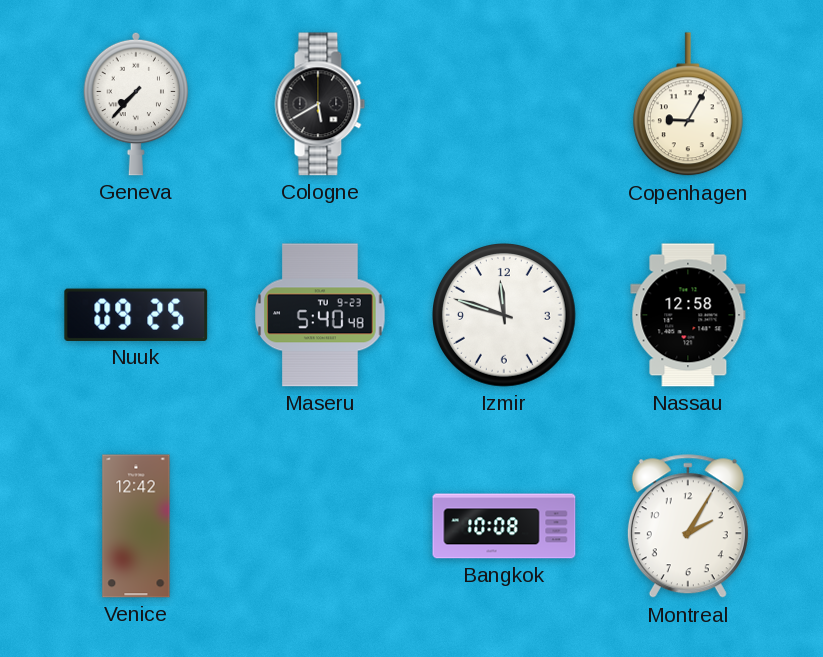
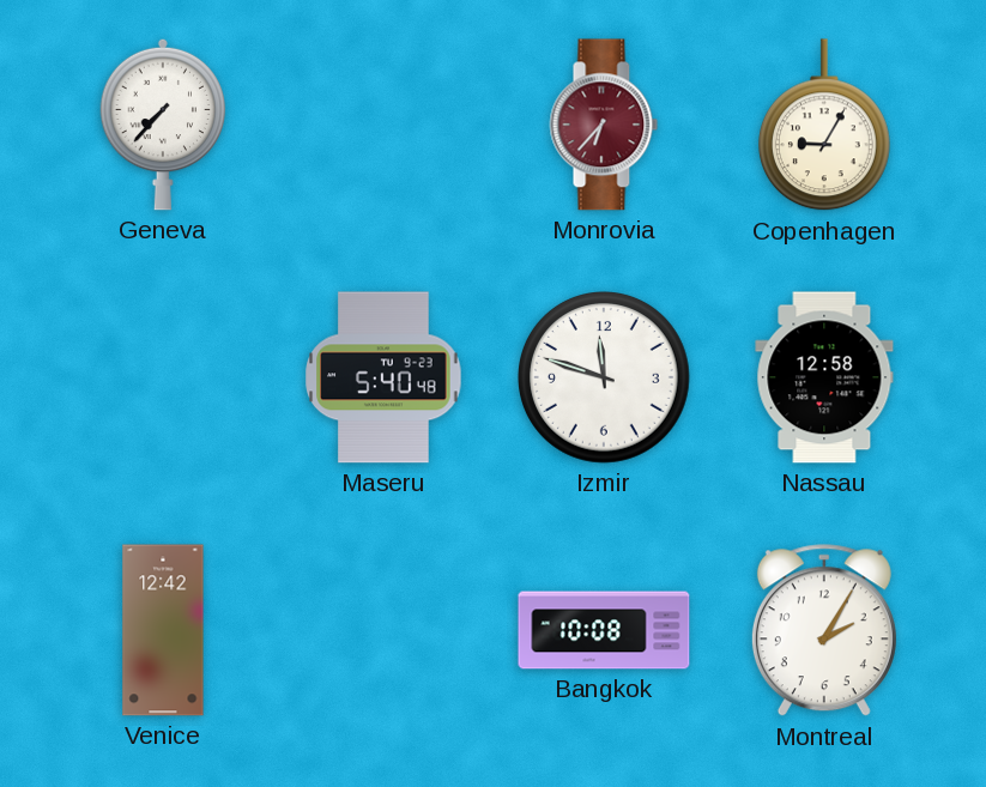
Cologne: 5:40 -> none
Monrovia: none -> 6:37
Nuuk: 09:25 -> none
